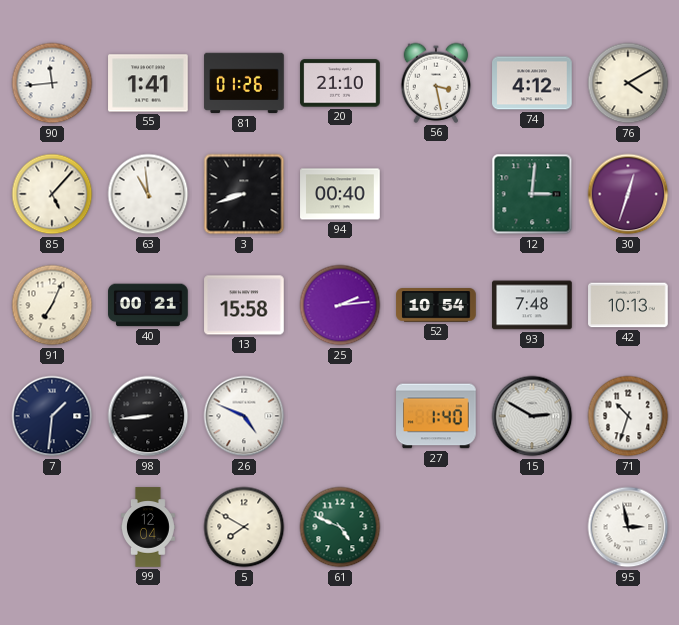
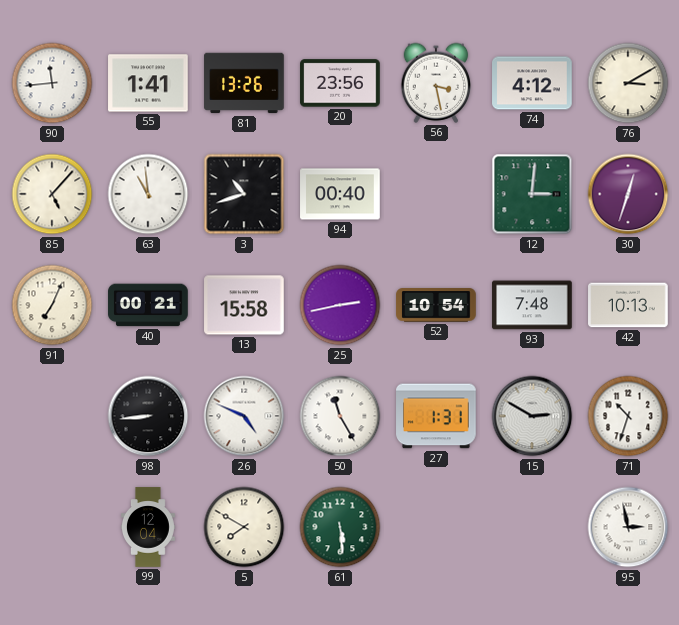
81: 01:26 -> 13:26
20: 21:10 -> 23:56
76: 4:10 -> 3:10
3: 8:42 -> 10:42
25: 2:14 -> 2:43
7: 1:31 -> none
50: none -> 11:25
27: 1:40 -> 1:31
61: 4:49 -> 5:29
